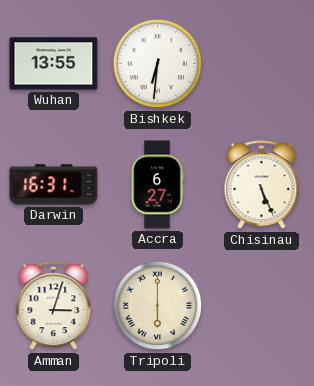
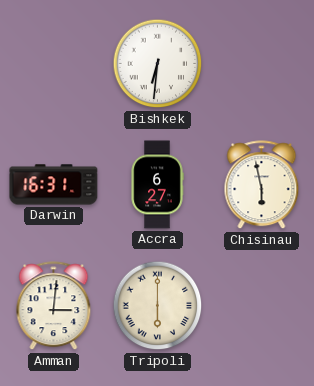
Wuhan: 13:55 -> none
Chisinau: 5:26 -> 5:58
Amman: 3:03 -> 3:01
